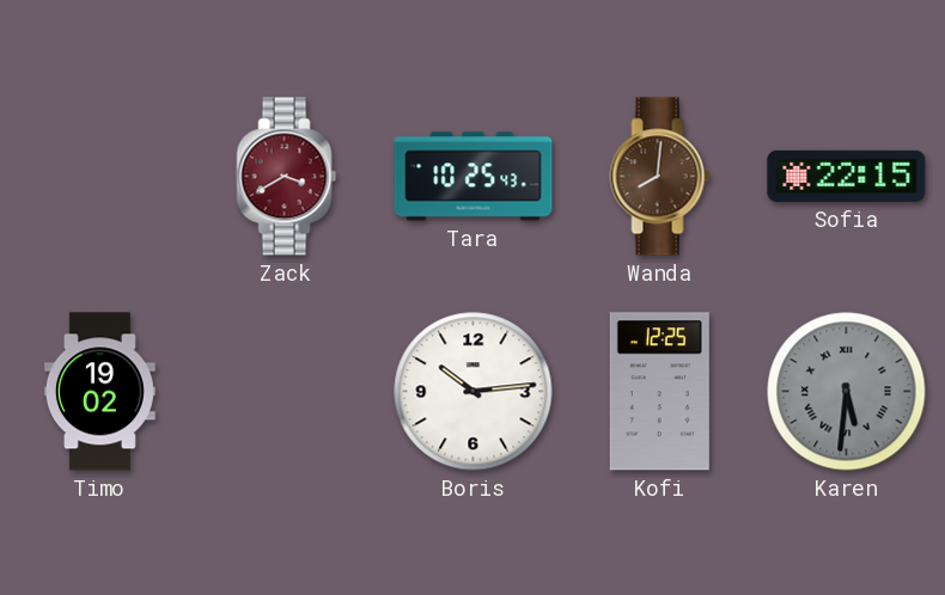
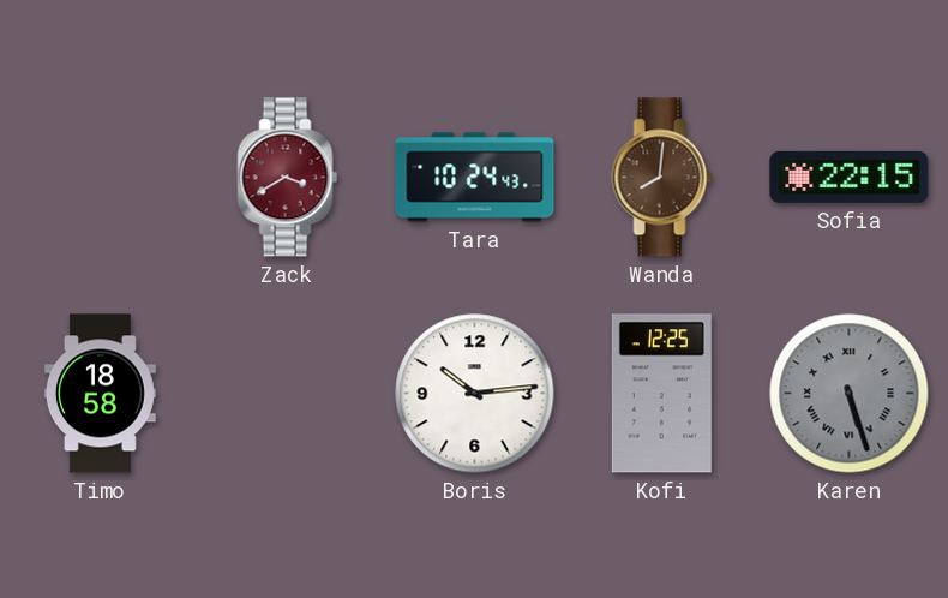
Tara: 10:25 -> 10:24
Timo: 19:02 -> 18:58
Karen: 5:31 -> 5:27
